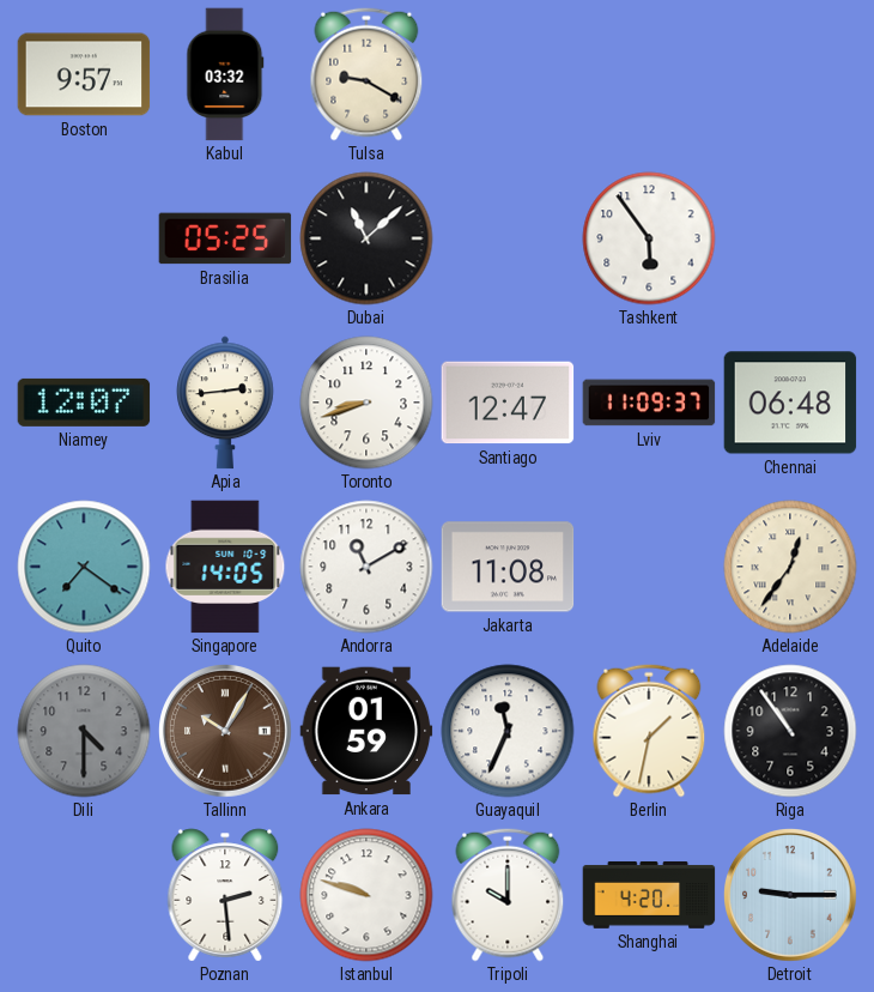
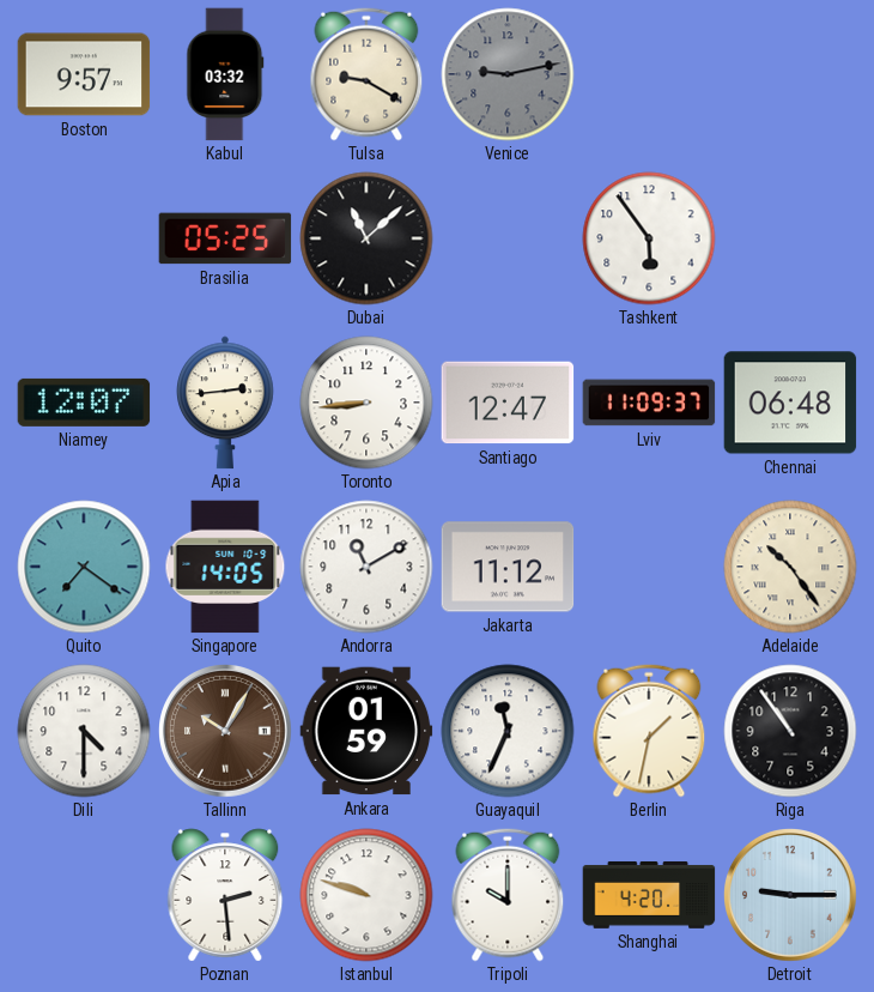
Venice: none -> 9:13
Toronto: 8:42 -> 8:44
Jakarta: 11:08 -> 11:12
Adelaide: 12:36 -> 10:24
Dili dial: grey -> white
